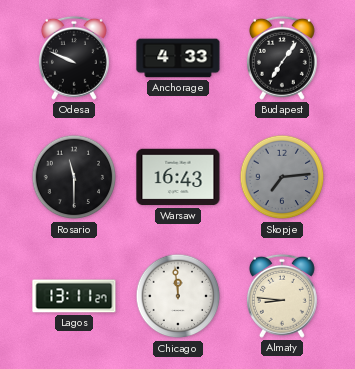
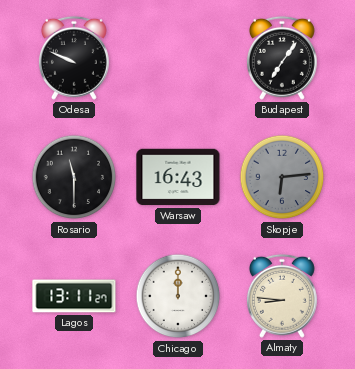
Anchorage: 4:33 -> none
Skopje: 7:14 -> 6:14
Chicago: 11:59 -> 12:00
